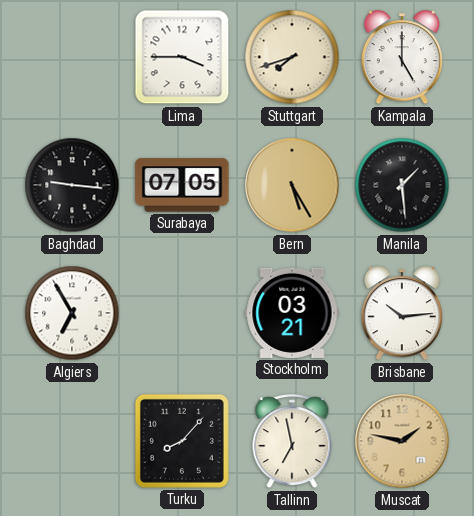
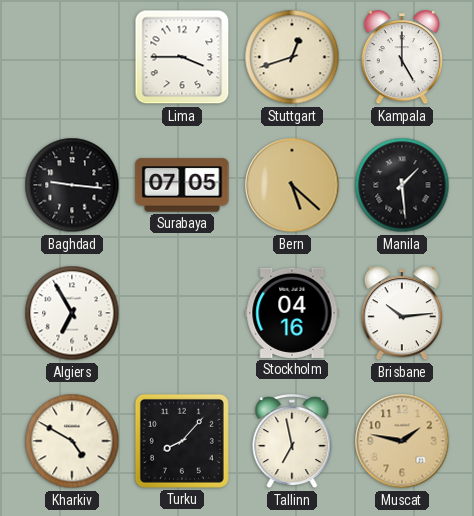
Stuttgart: 7:42 -> 12:42
Bern: 5:25 -> 5:22
Stockholm: 03:21 -> 04:16
Kharkiv: none -> 4:50
